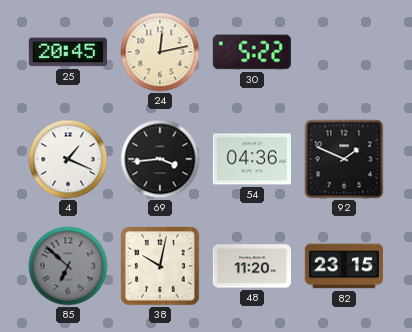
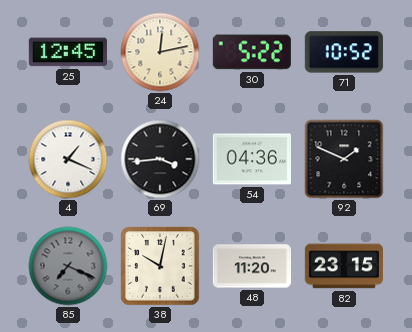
25: 20:45 -> 12:45
71: none -> 10:52
85: 6:52 -> 7:19
